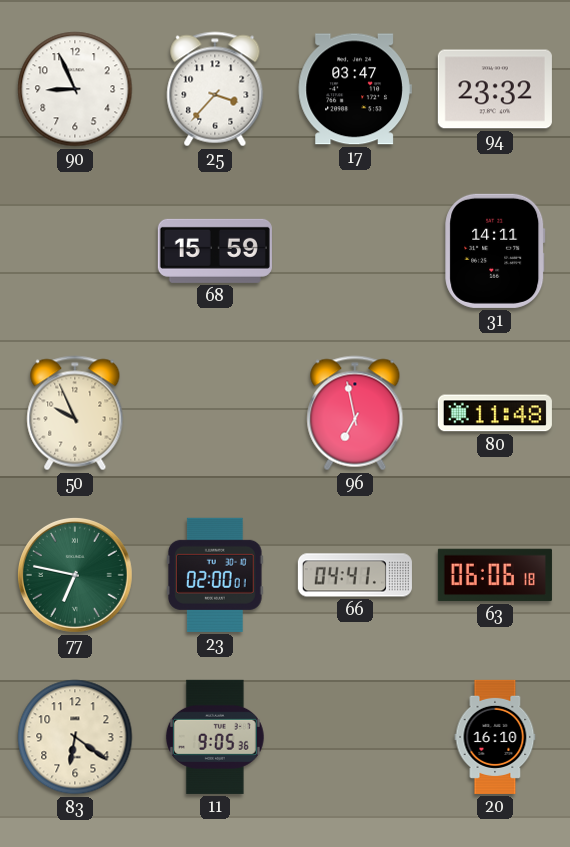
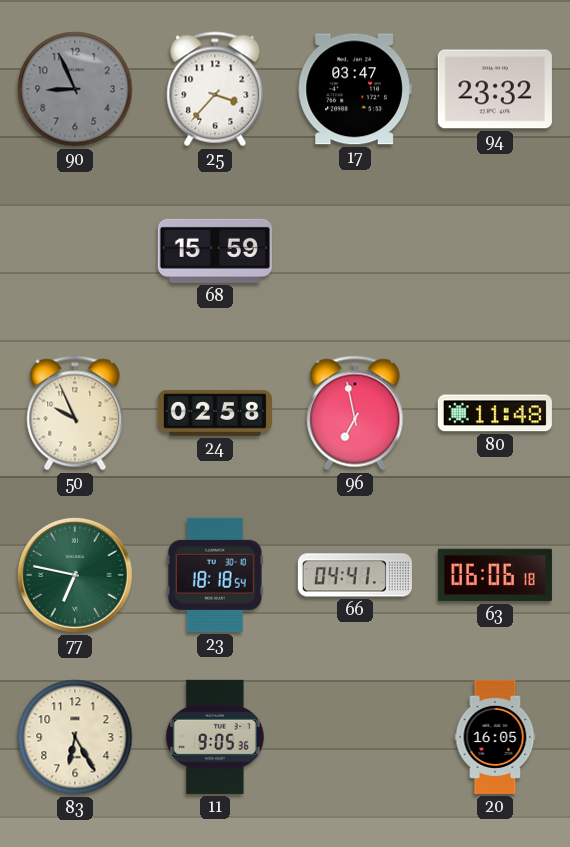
90 dial: white -> grey
31: 14:11 -> none
24: none -> 02:58
23: 02:00 -> 18:18
83: 6:21 -> 6:25
20: 16:10 -> 16:05
